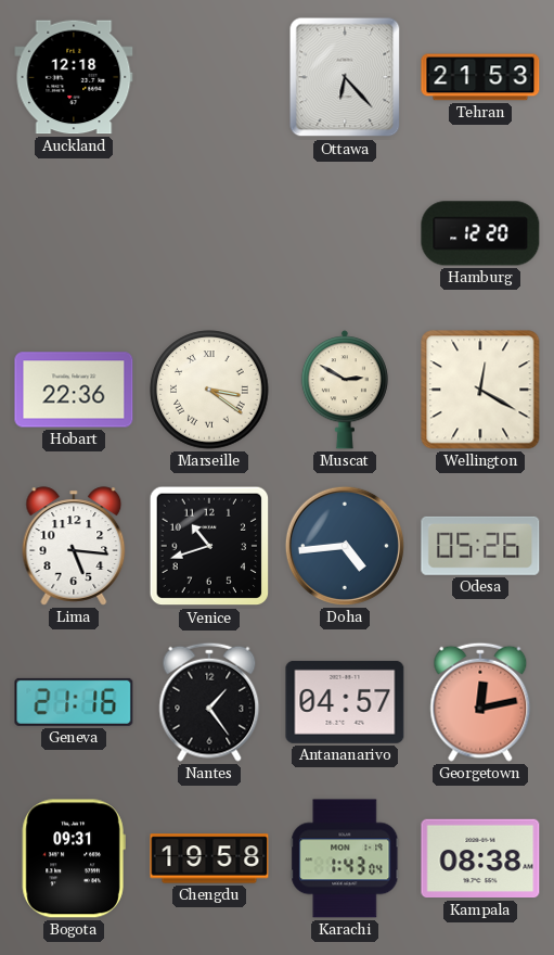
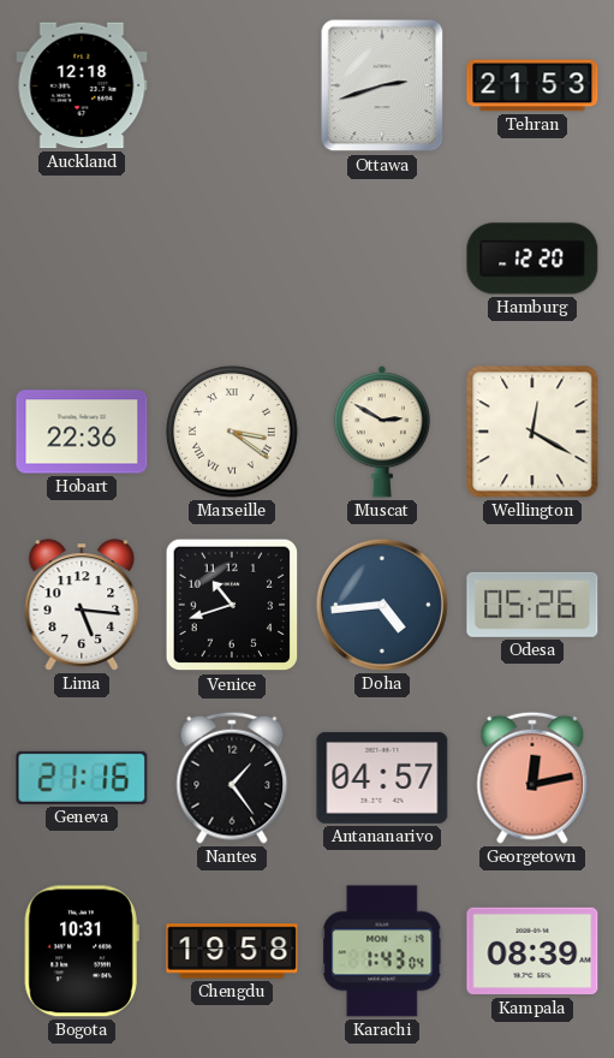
Ottawa: 6:23 -> 2:42
Bogota: 09:31 -> 10:31
Kampala: 08:38 -> 08:39
